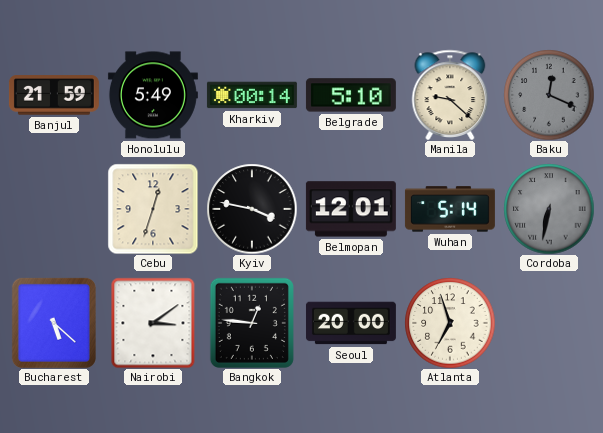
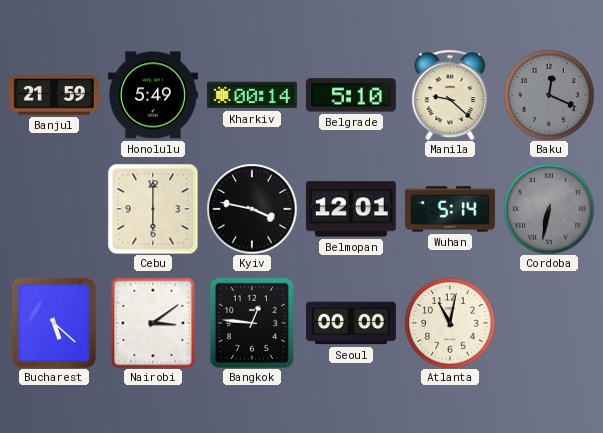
Cebu: 12:33 -> 6:00
Seoul: 20:00 -> 00:00
Atlanta: 6:57 -> 11:02
